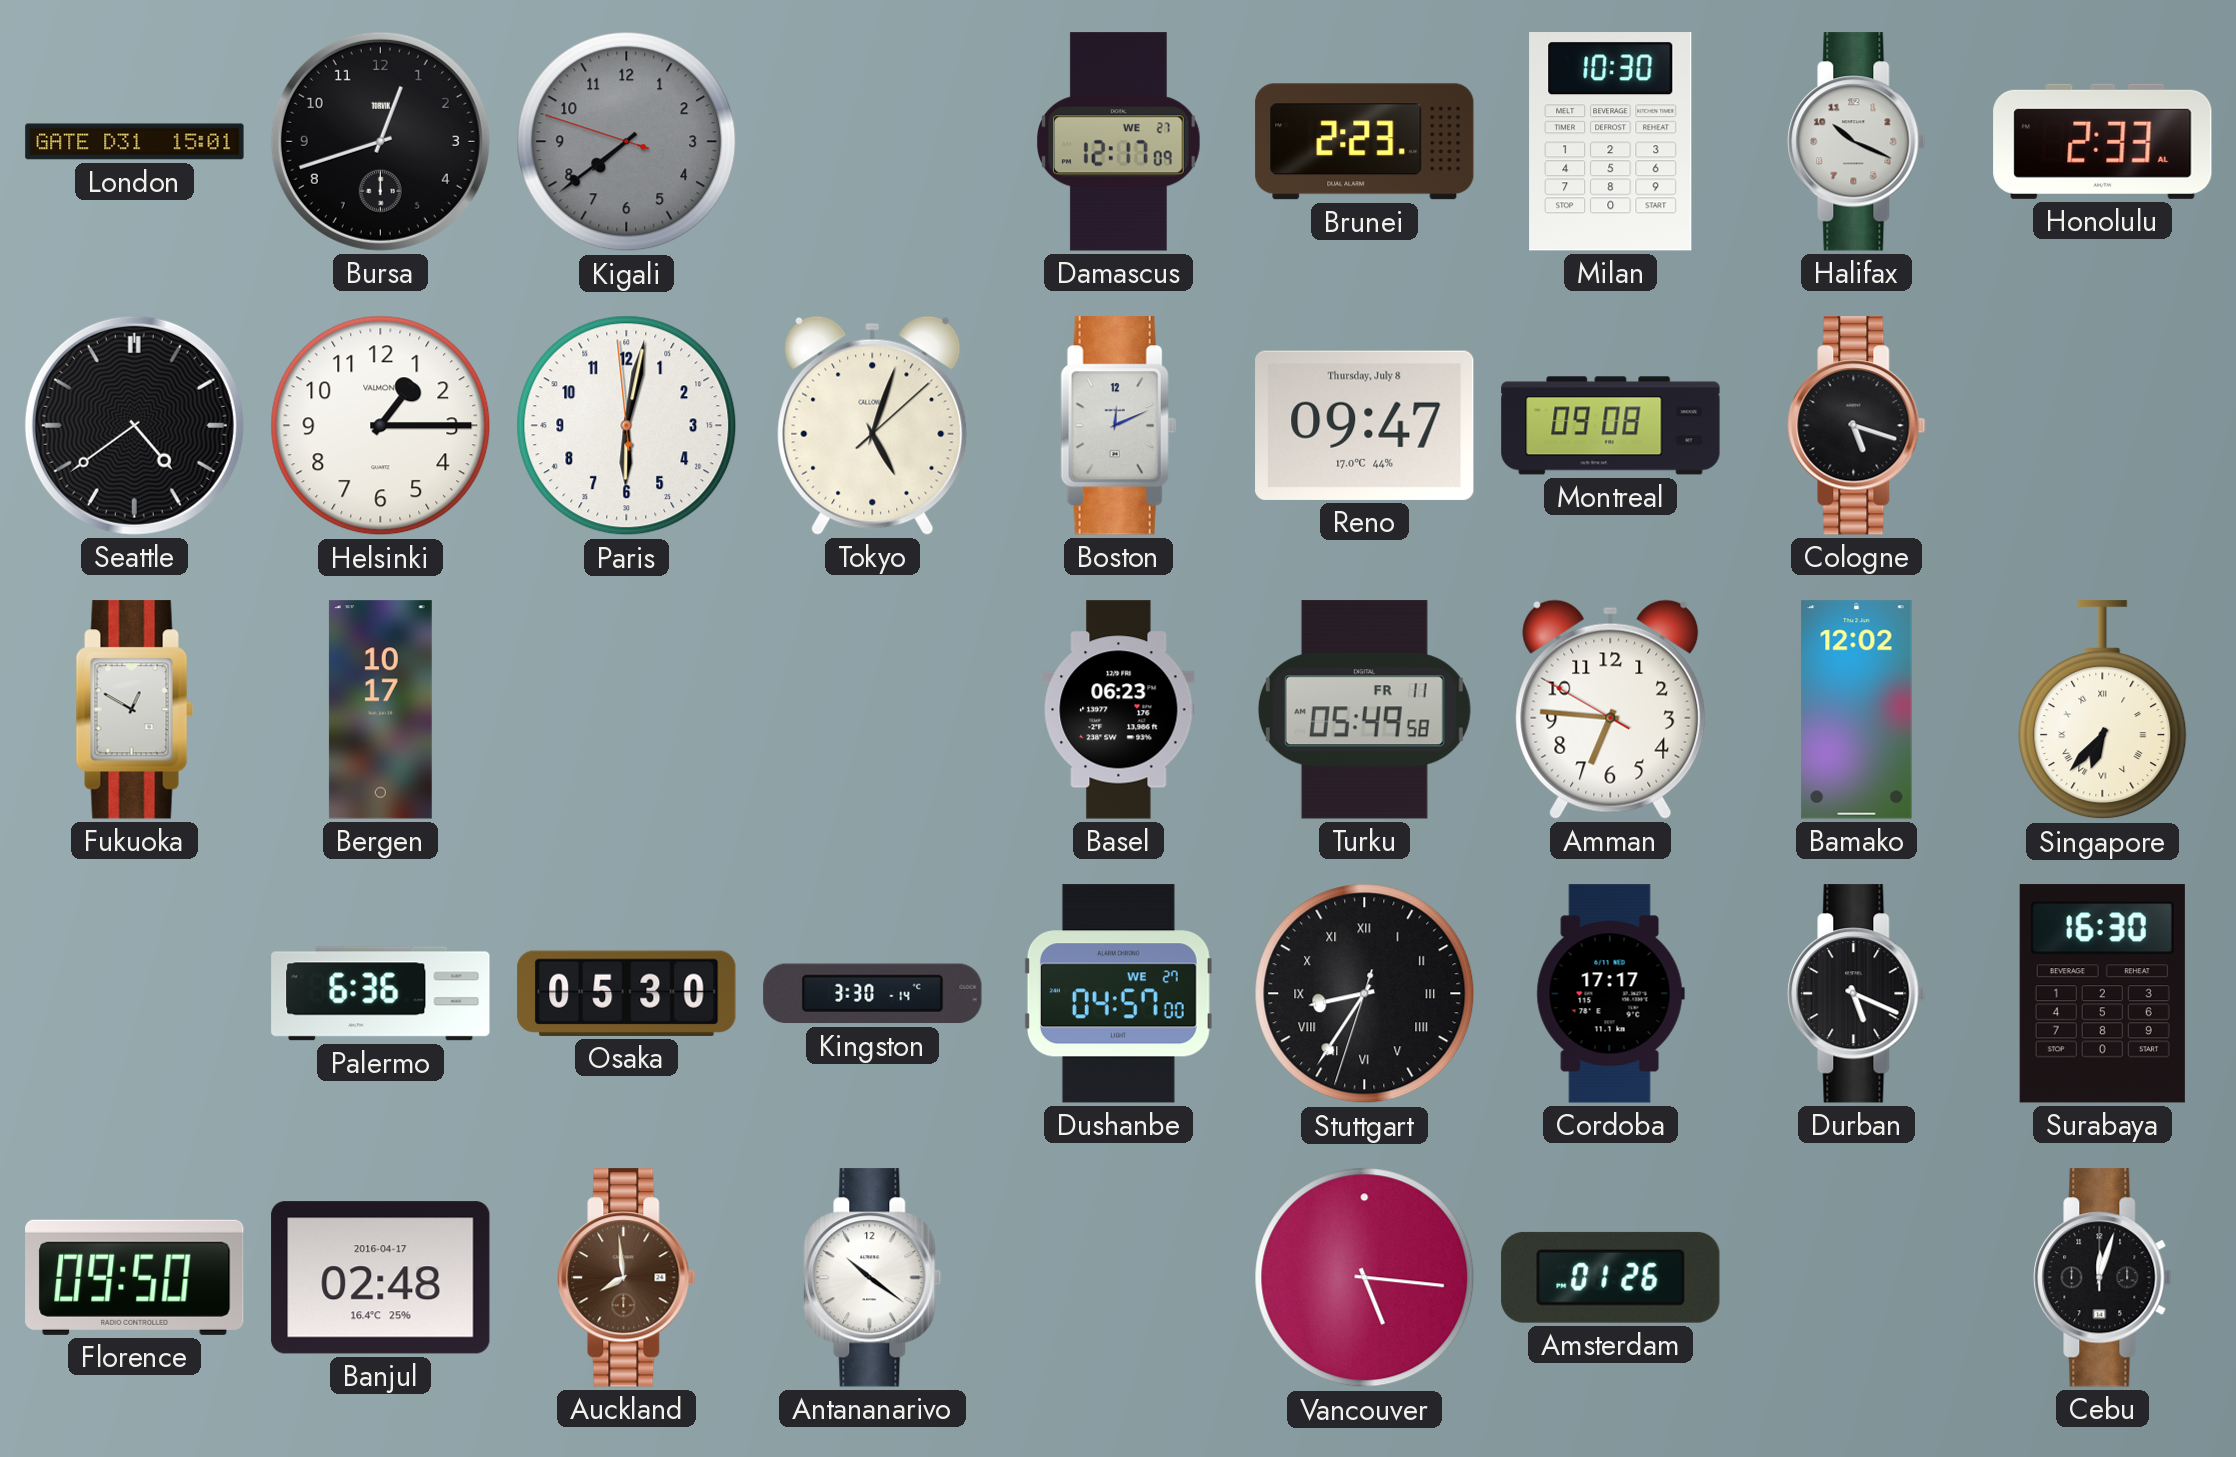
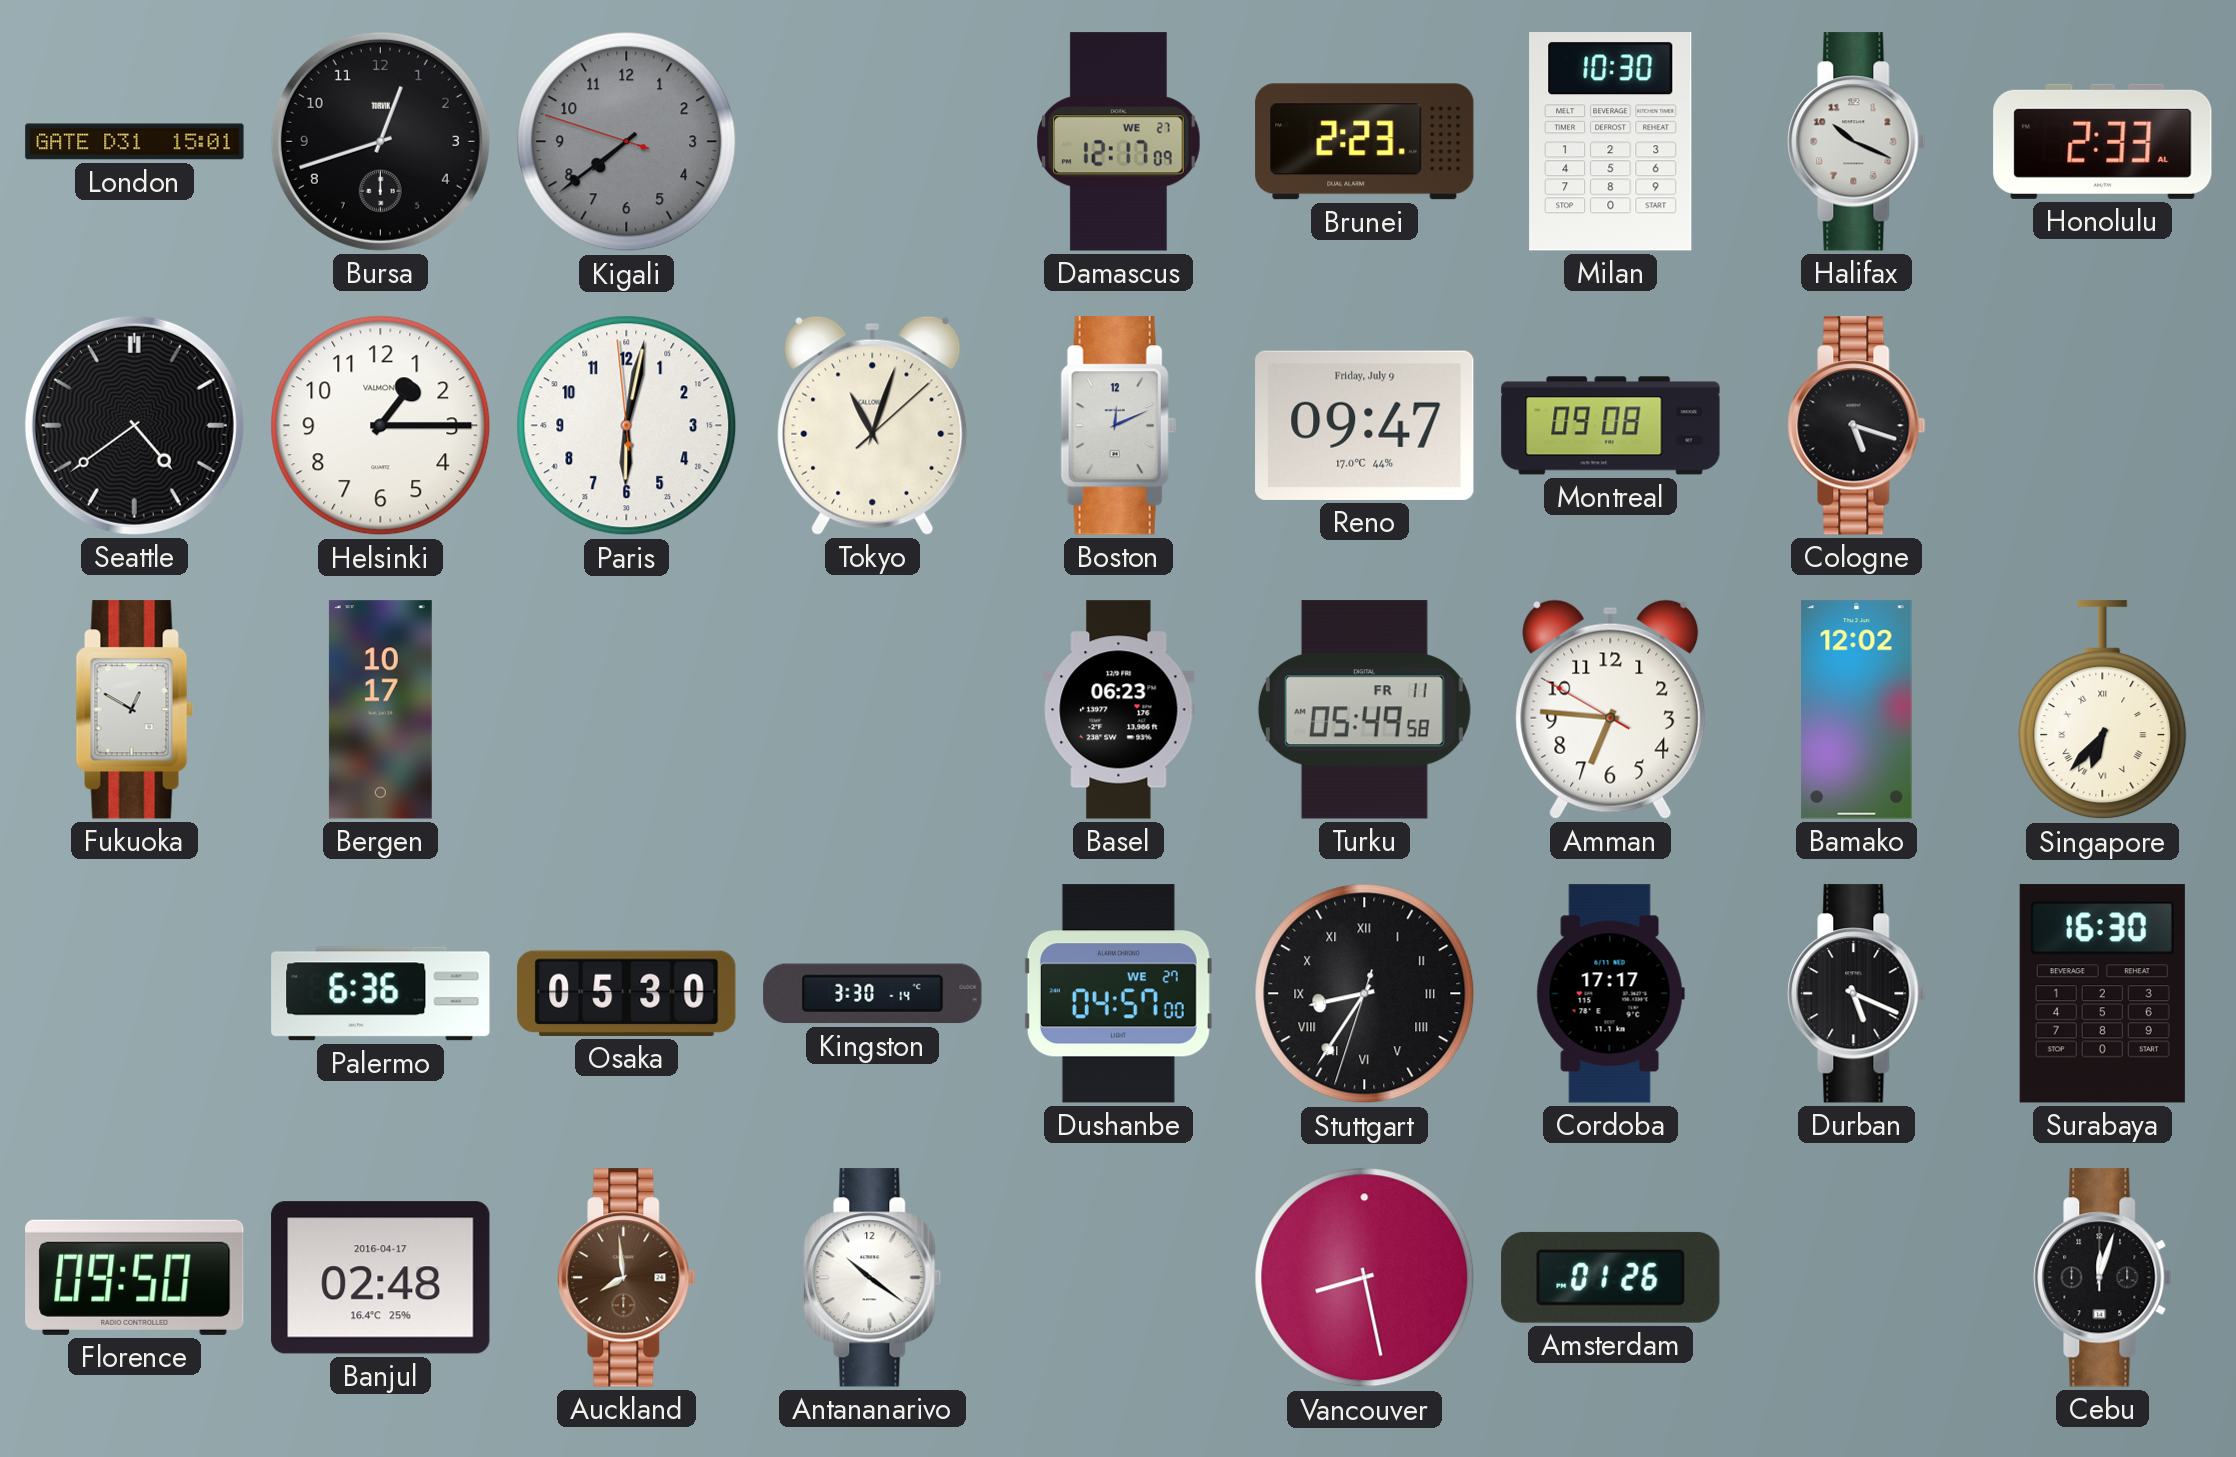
Tokyo: 5:03 -> 11:03
Reno date: Thursday, July 8 -> Friday, July 9
Vancouver: 5:16 -> 8:28
